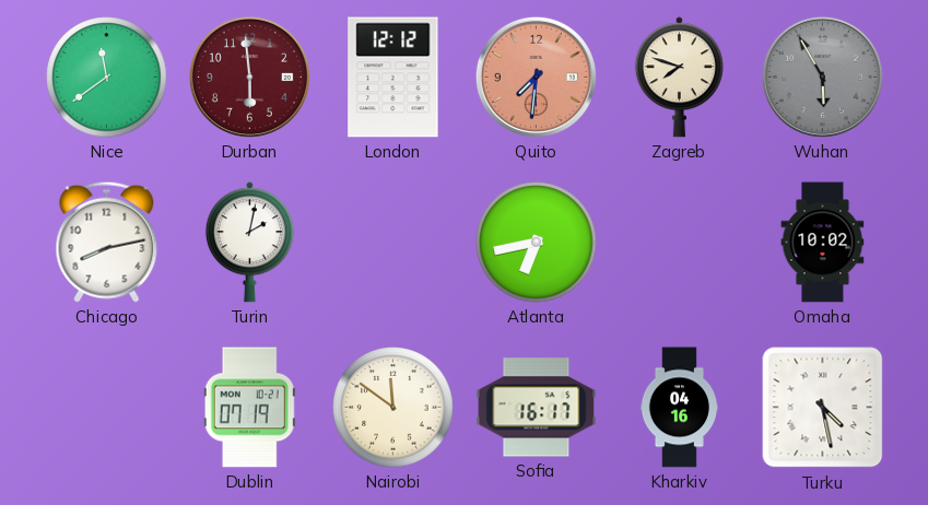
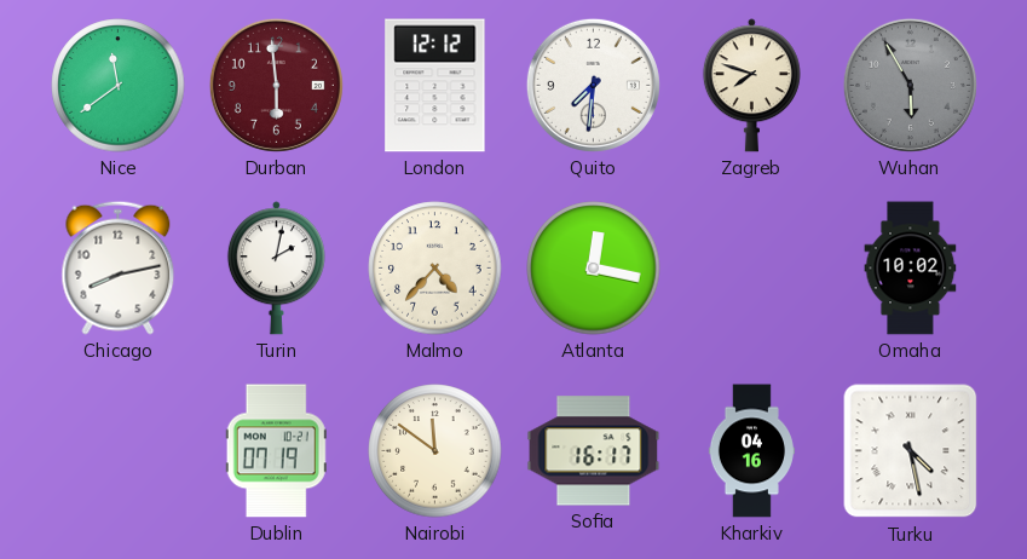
Quito dial: salmon -> white
Malmo: none -> 4:37
Atlanta: 6:43 -> 12:17
